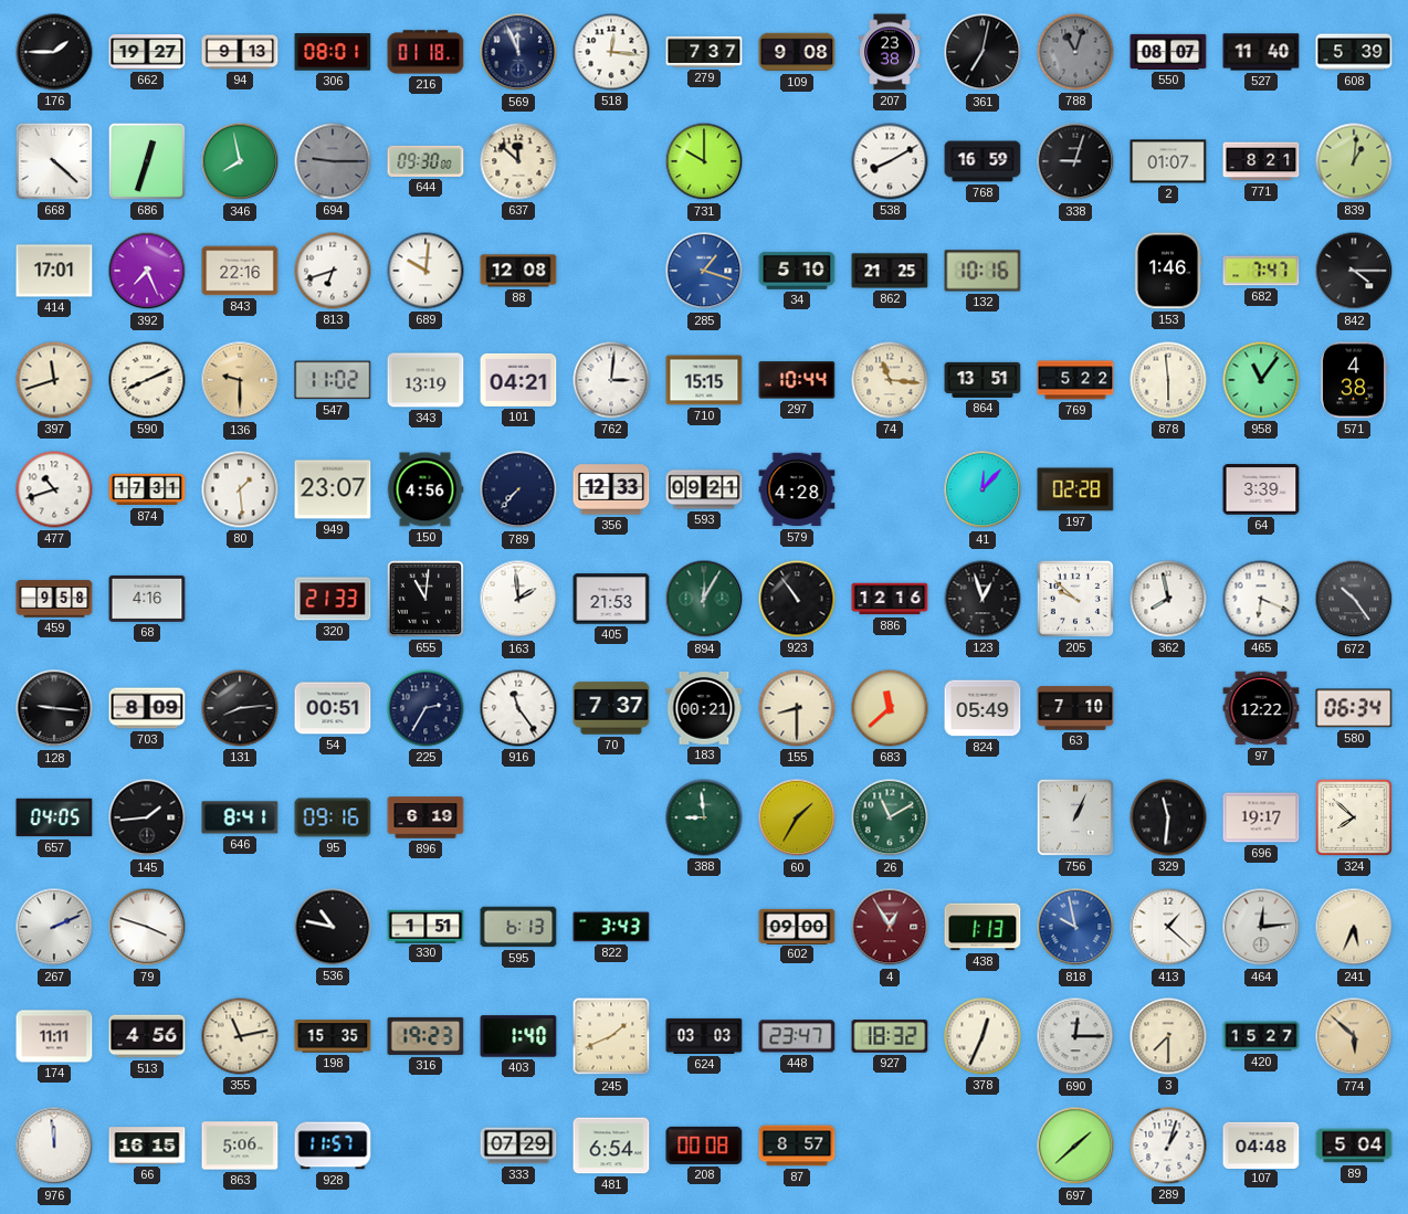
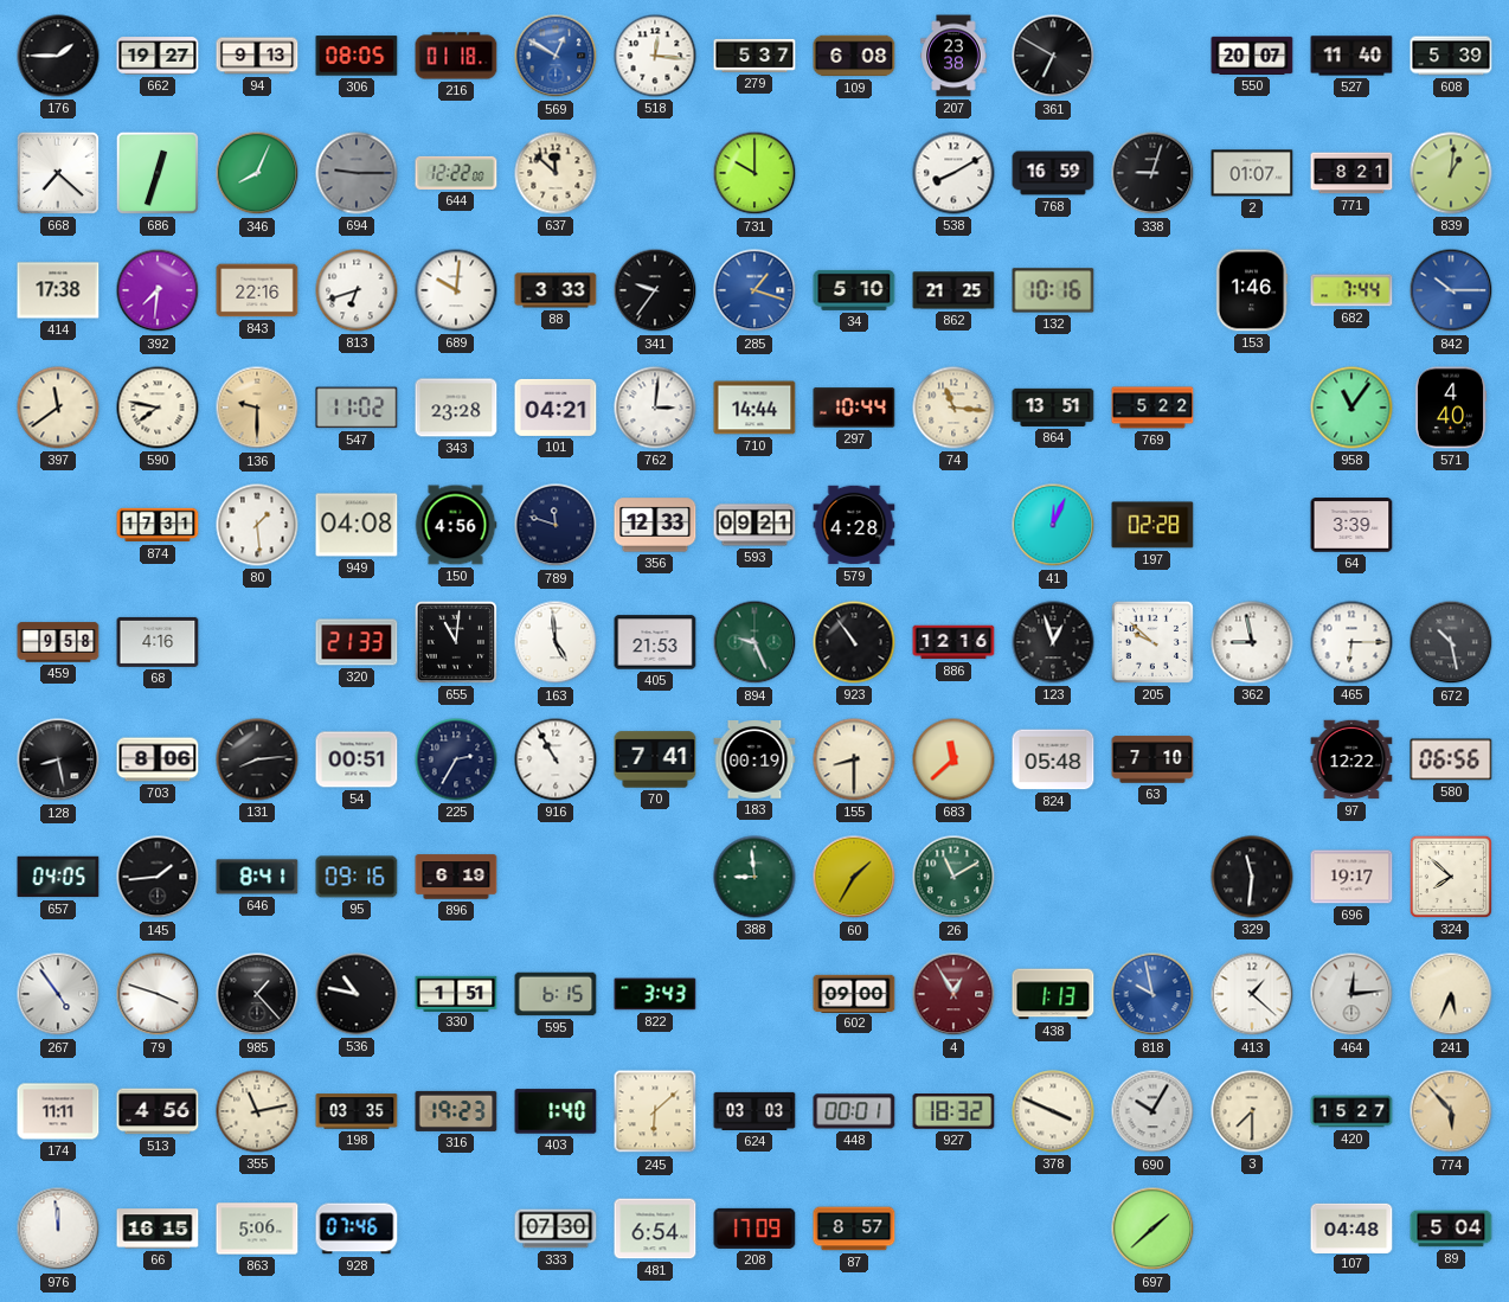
306: 08:01 -> 08:05
569: 11:56 -> 12:50
569 dial: navy -> blue
279: 7:37 -> 5:37
109: 9:08 -> 6:08
361: 7:02 -> 6:50
788: 11:03 -> none
550: 08:07 -> 20:07
668: 4:22 -> 7:22
346: 7:58 -> 8:04
644: 09:30 -> 12:22
414: 17:01 -> 17:38
392: 7:26 -> 7:31
88: 12:08 -> 3:33
341: none -> 9:36
682: 7:47 -> 7:44
842: 4:15 -> 10:15
842 dial: black -> blue
397: 11:42 -> 11:39
590: 8:11 -> 7:47
343: 13:19 -> 23:28
710: 15:15 -> 14:44
878: 5:59 -> none
571: 4:38 -> 4:40
477: 10:42 -> none
949: 23:07 -> 04:08
789: 7:37 -> 11:48
41: 12:07 -> 12:04
163: 1:59 -> 4:59
894: 12:05 -> 9:26
362: 7:58 -> 8:58
465: 6:19 -> 6:15
672: 10:24 -> 10:28
128: 9:16 -> 8:28
703: 8:09 -> 8:06
916: 11:24 -> 10:55
70: 7:37 -> 7:41
183: 00:21 -> 00:19
824: 05:49 -> 05:48
580: 06:34 -> 06:56
756: 1:04 -> none
267: 2:11 -> 4:54
985: none -> 1:23
595: 6:13 -> 6:15
198: 15:35 -> 03:35
245: 1:41 -> 6:08
448: 23:47 -> 00:01
378: 12:34 -> 3:49
690: 12:15 -> 10:05
774: 5:52 -> 5:53
928: 11:57 -> 07:46
333: 07:29 -> 07:30
208: 00:08 -> 17:09
289: 1:03 -> none
